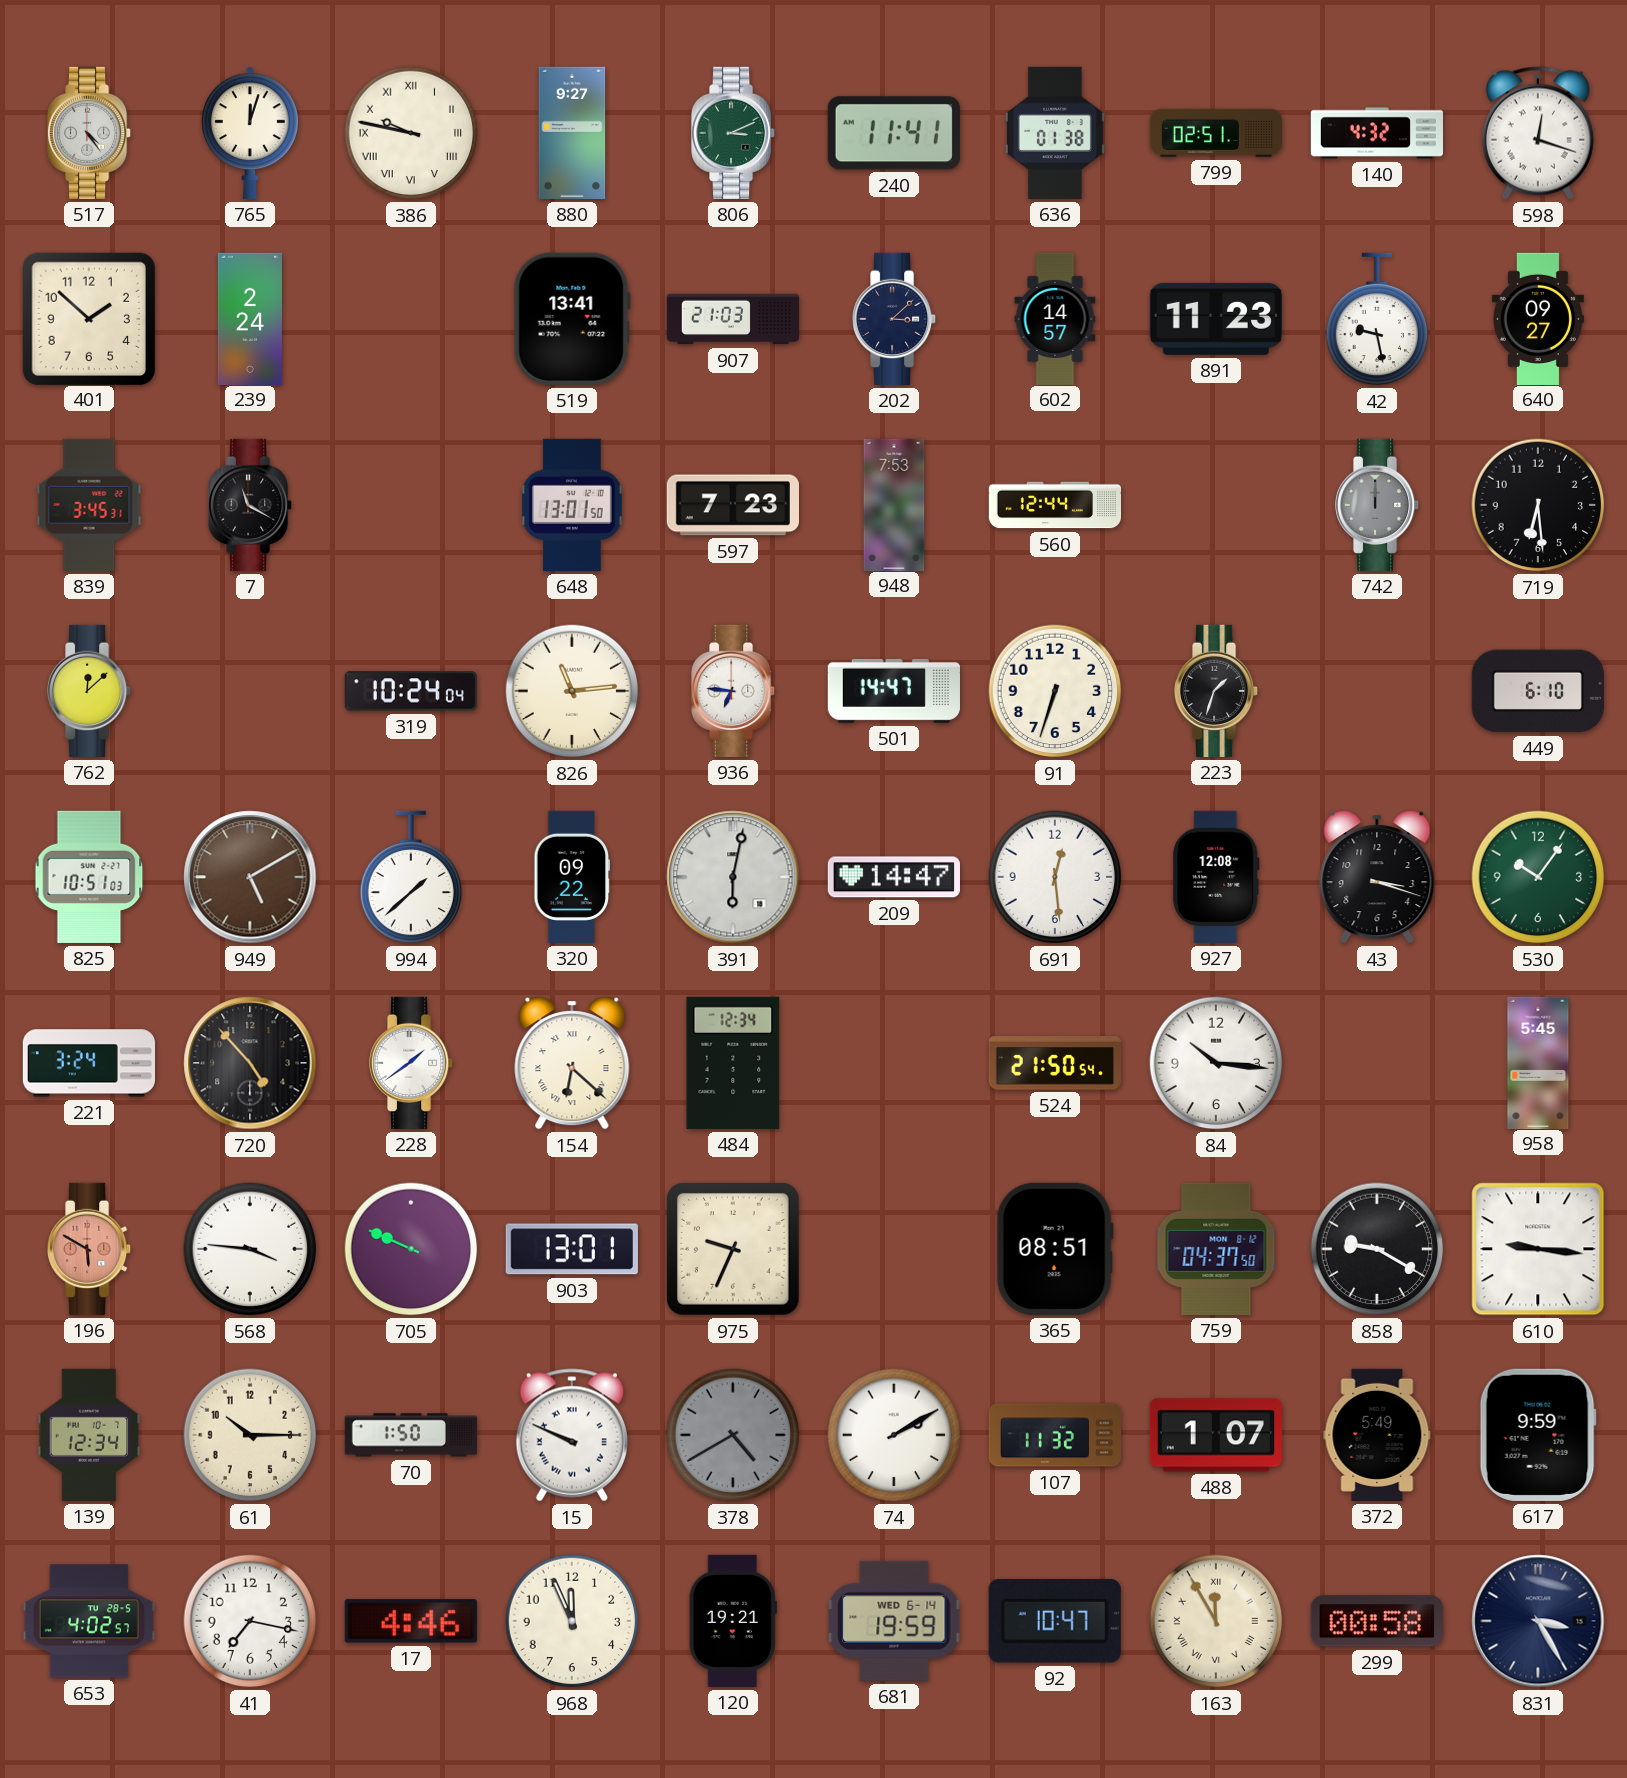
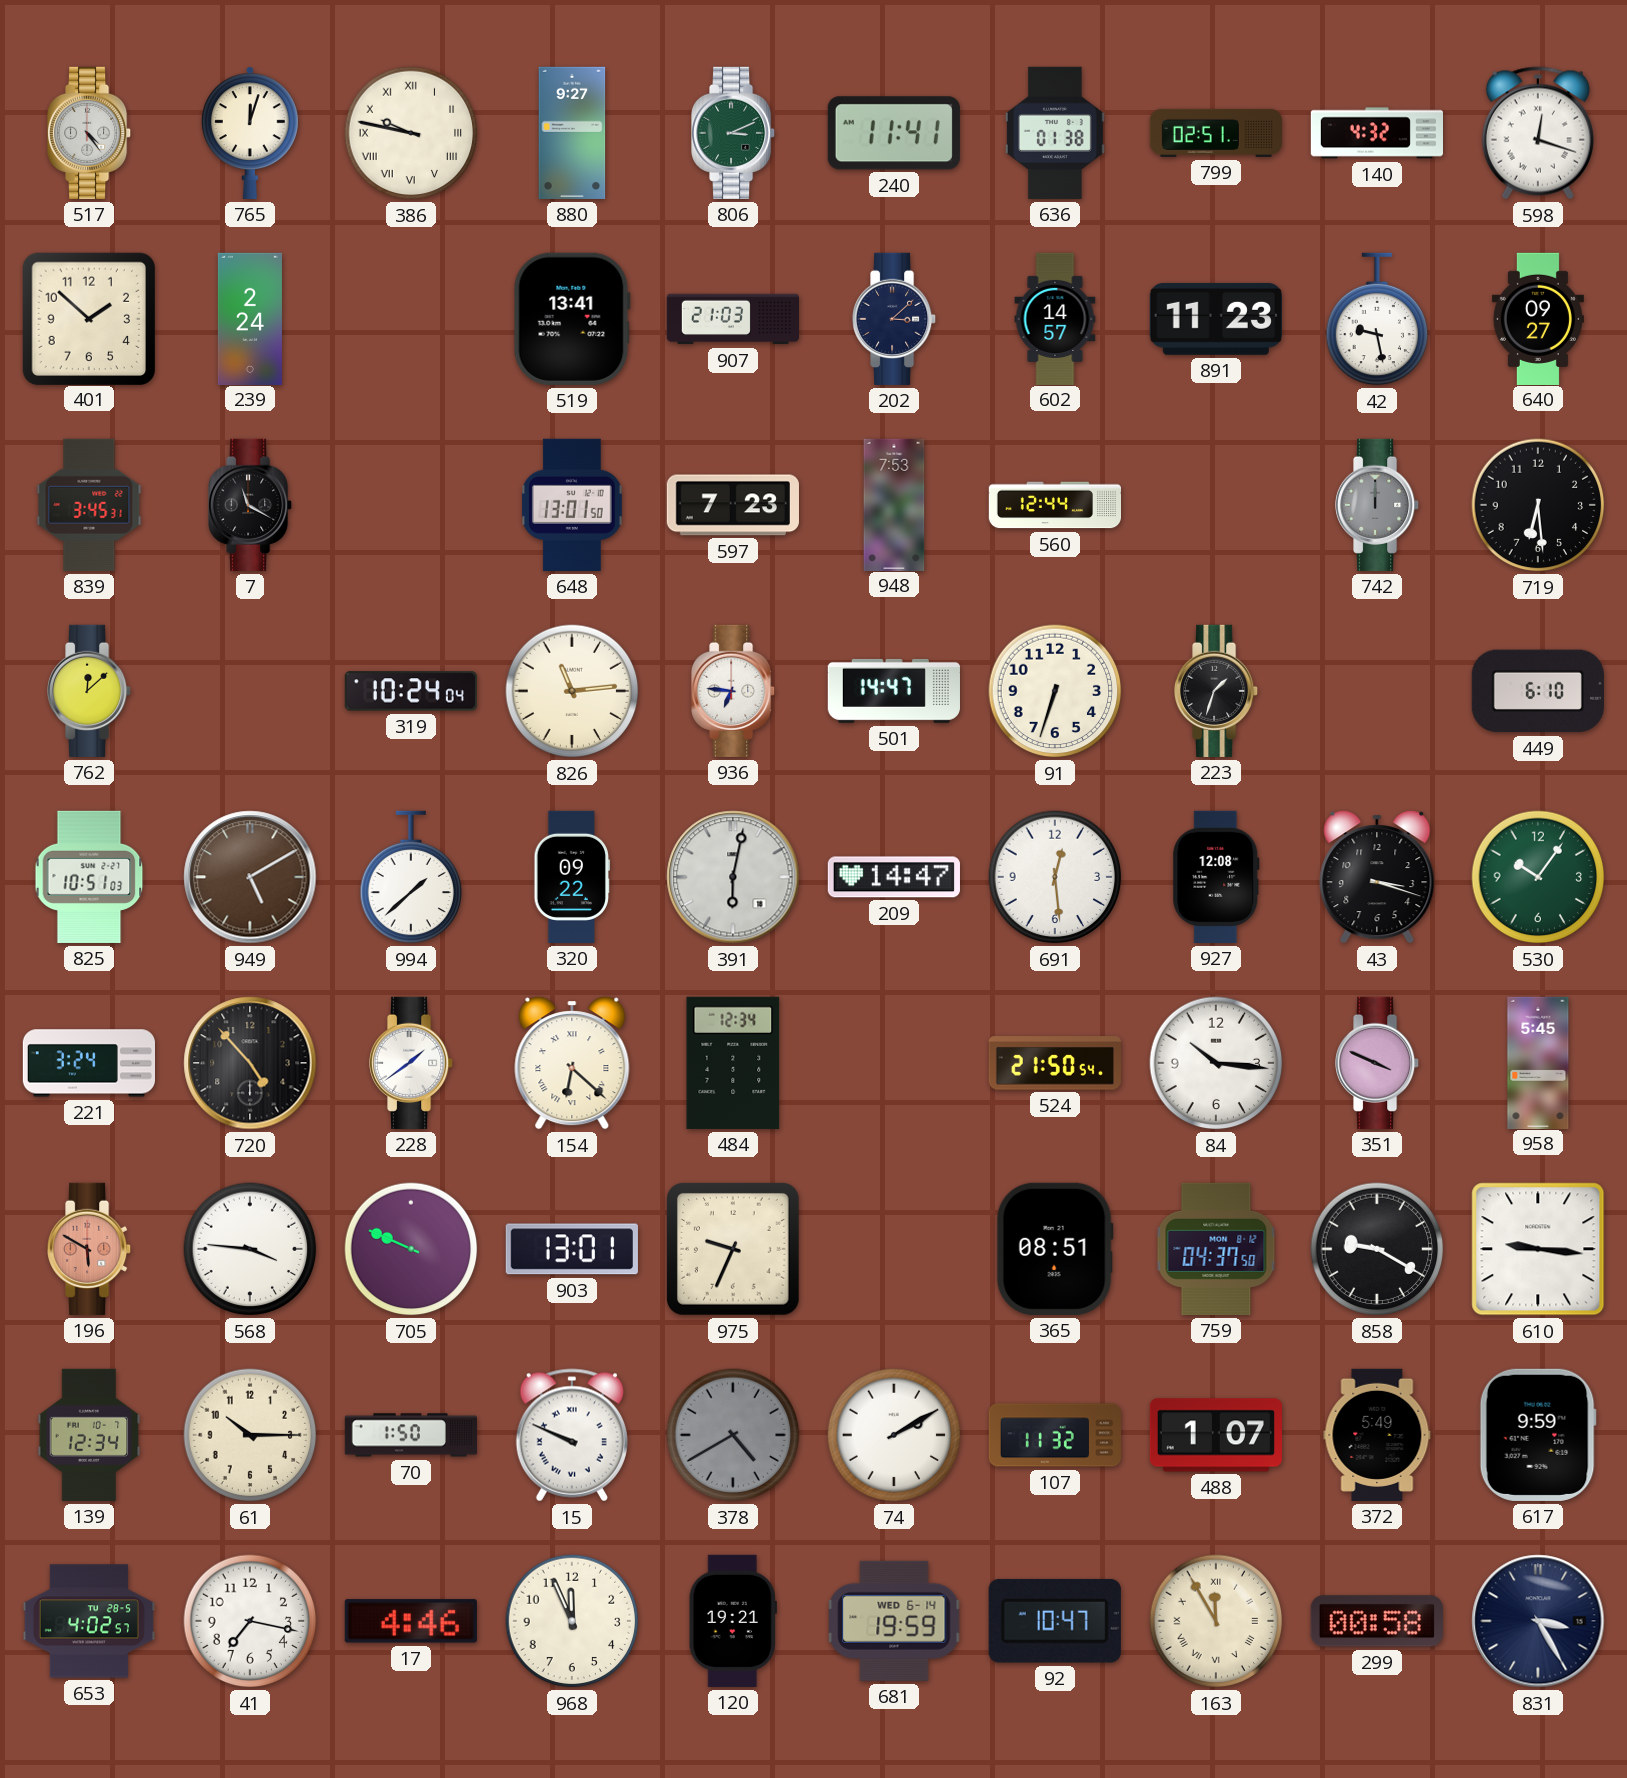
351: none -> 3:49
